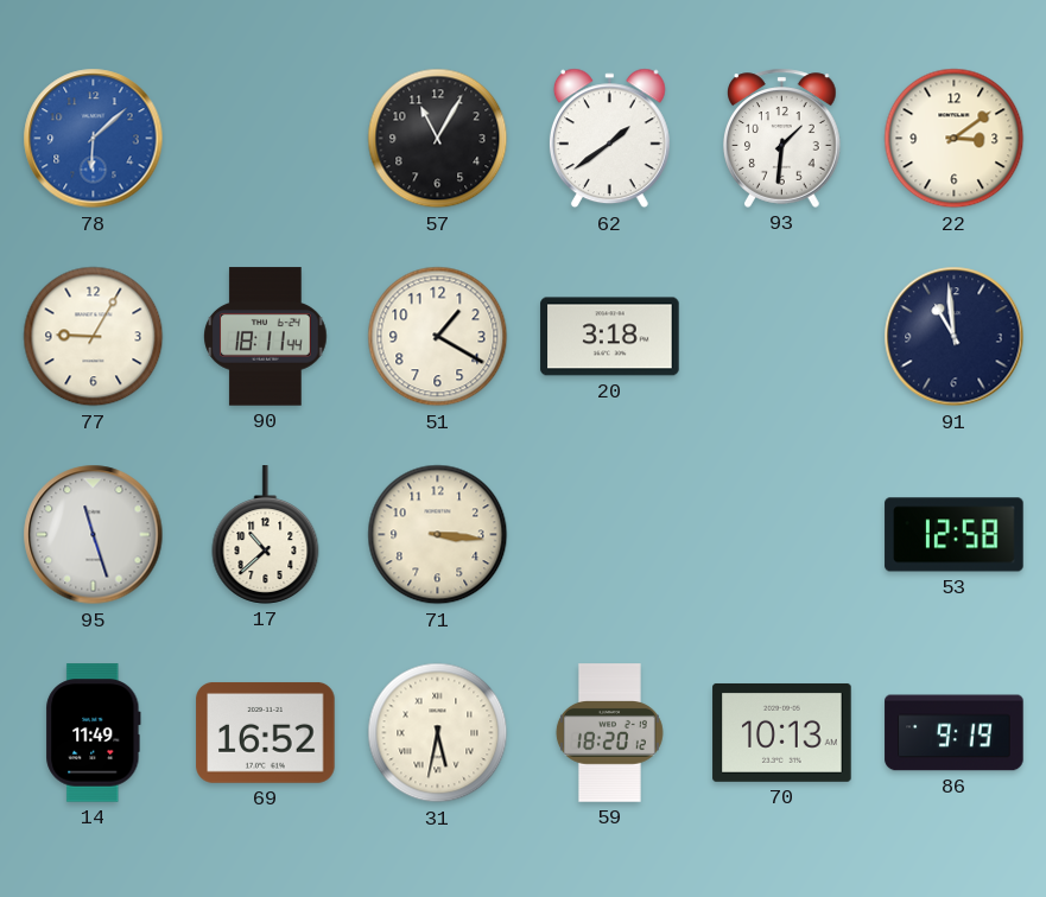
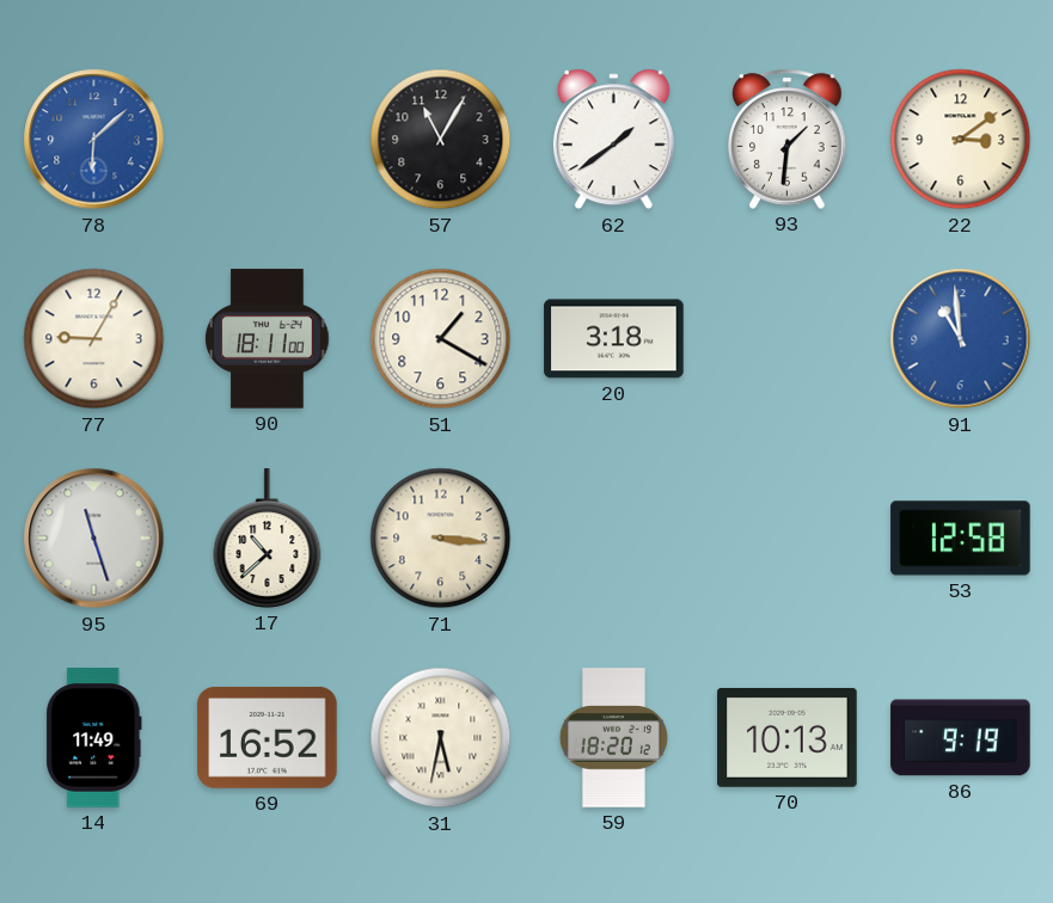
90: 18:11:44 -> 18:11:00
91 dial: navy -> blue
